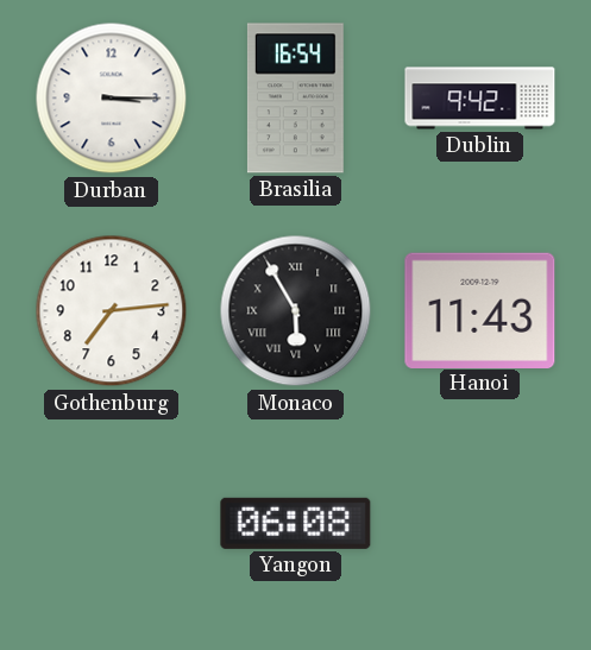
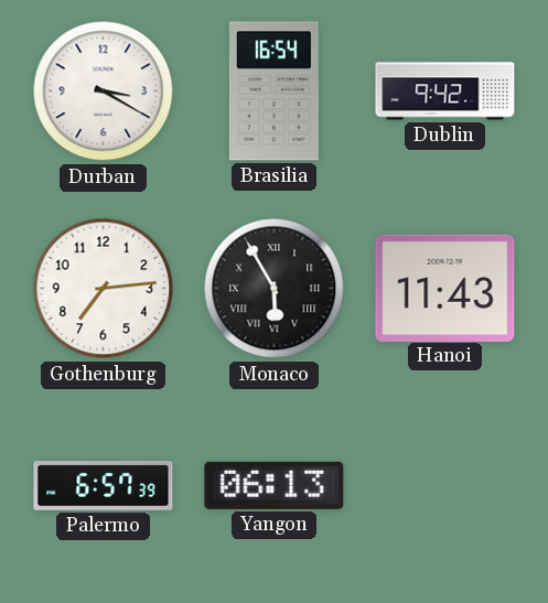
Durban: 3:15 -> 3:20
Palermo: none -> 6:57
Yangon: 06:08 -> 06:13
